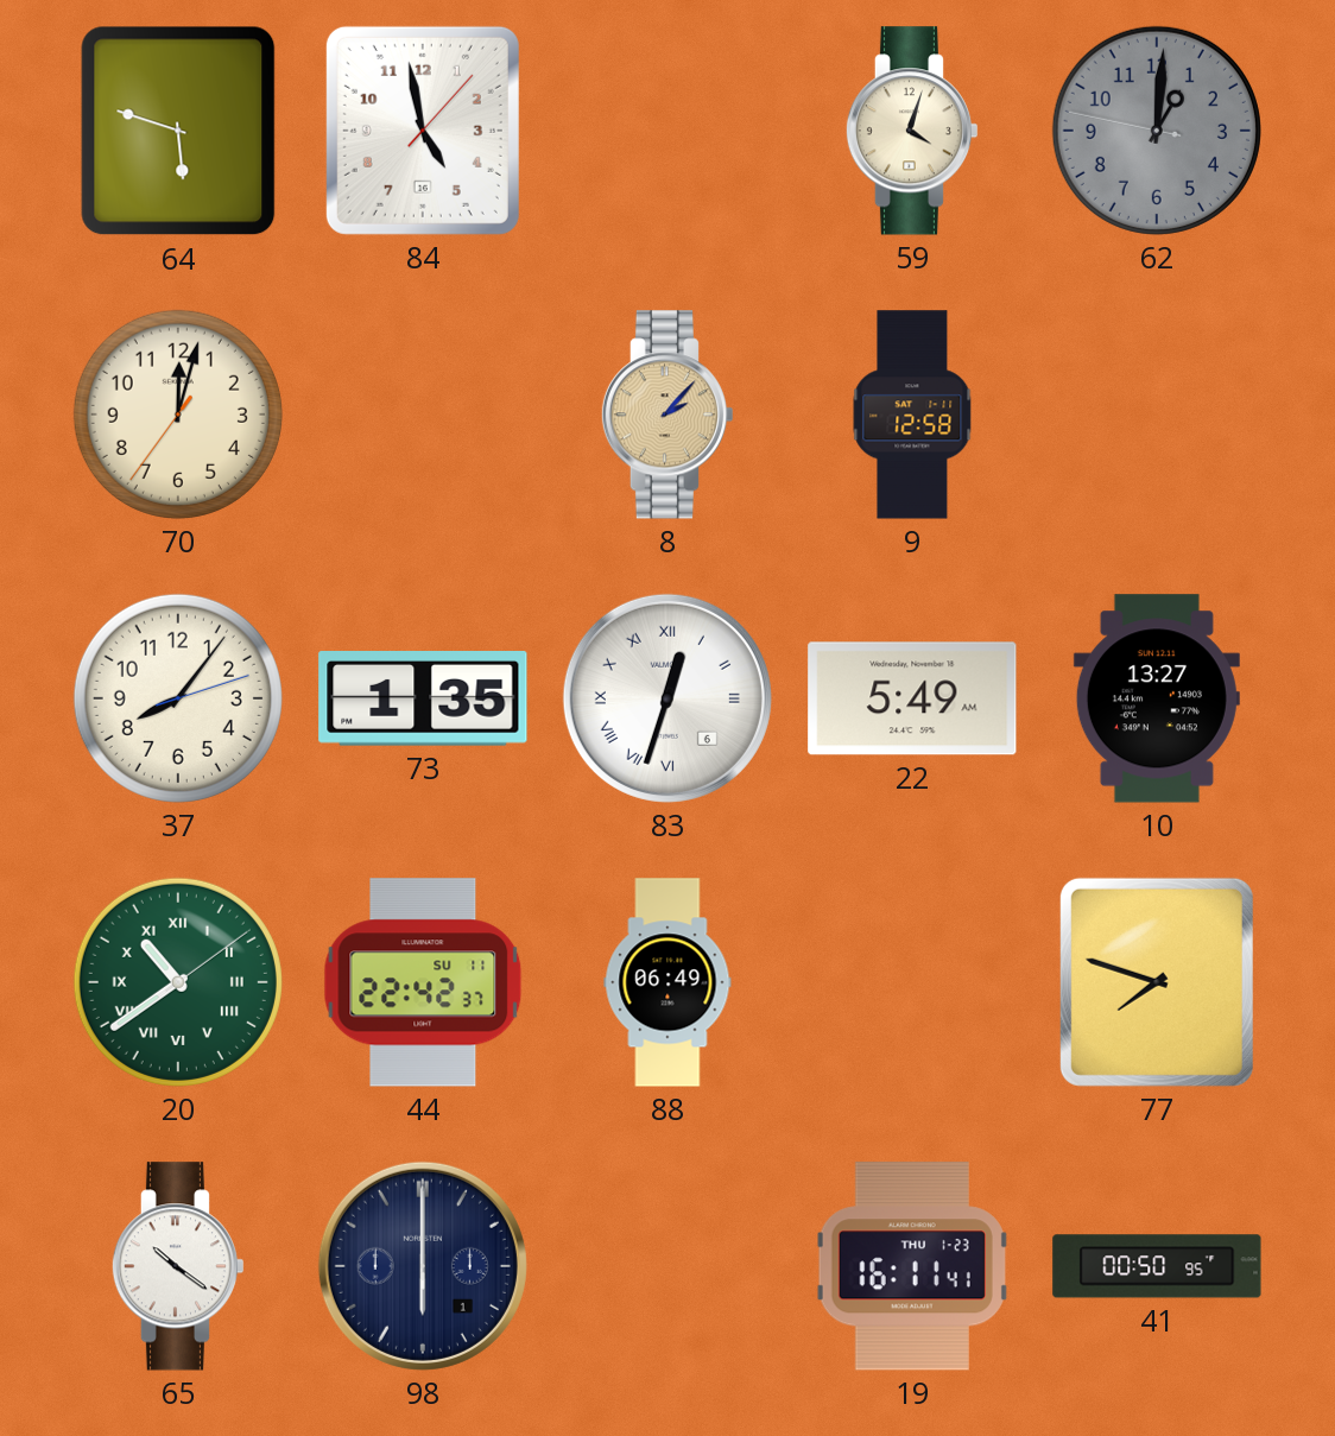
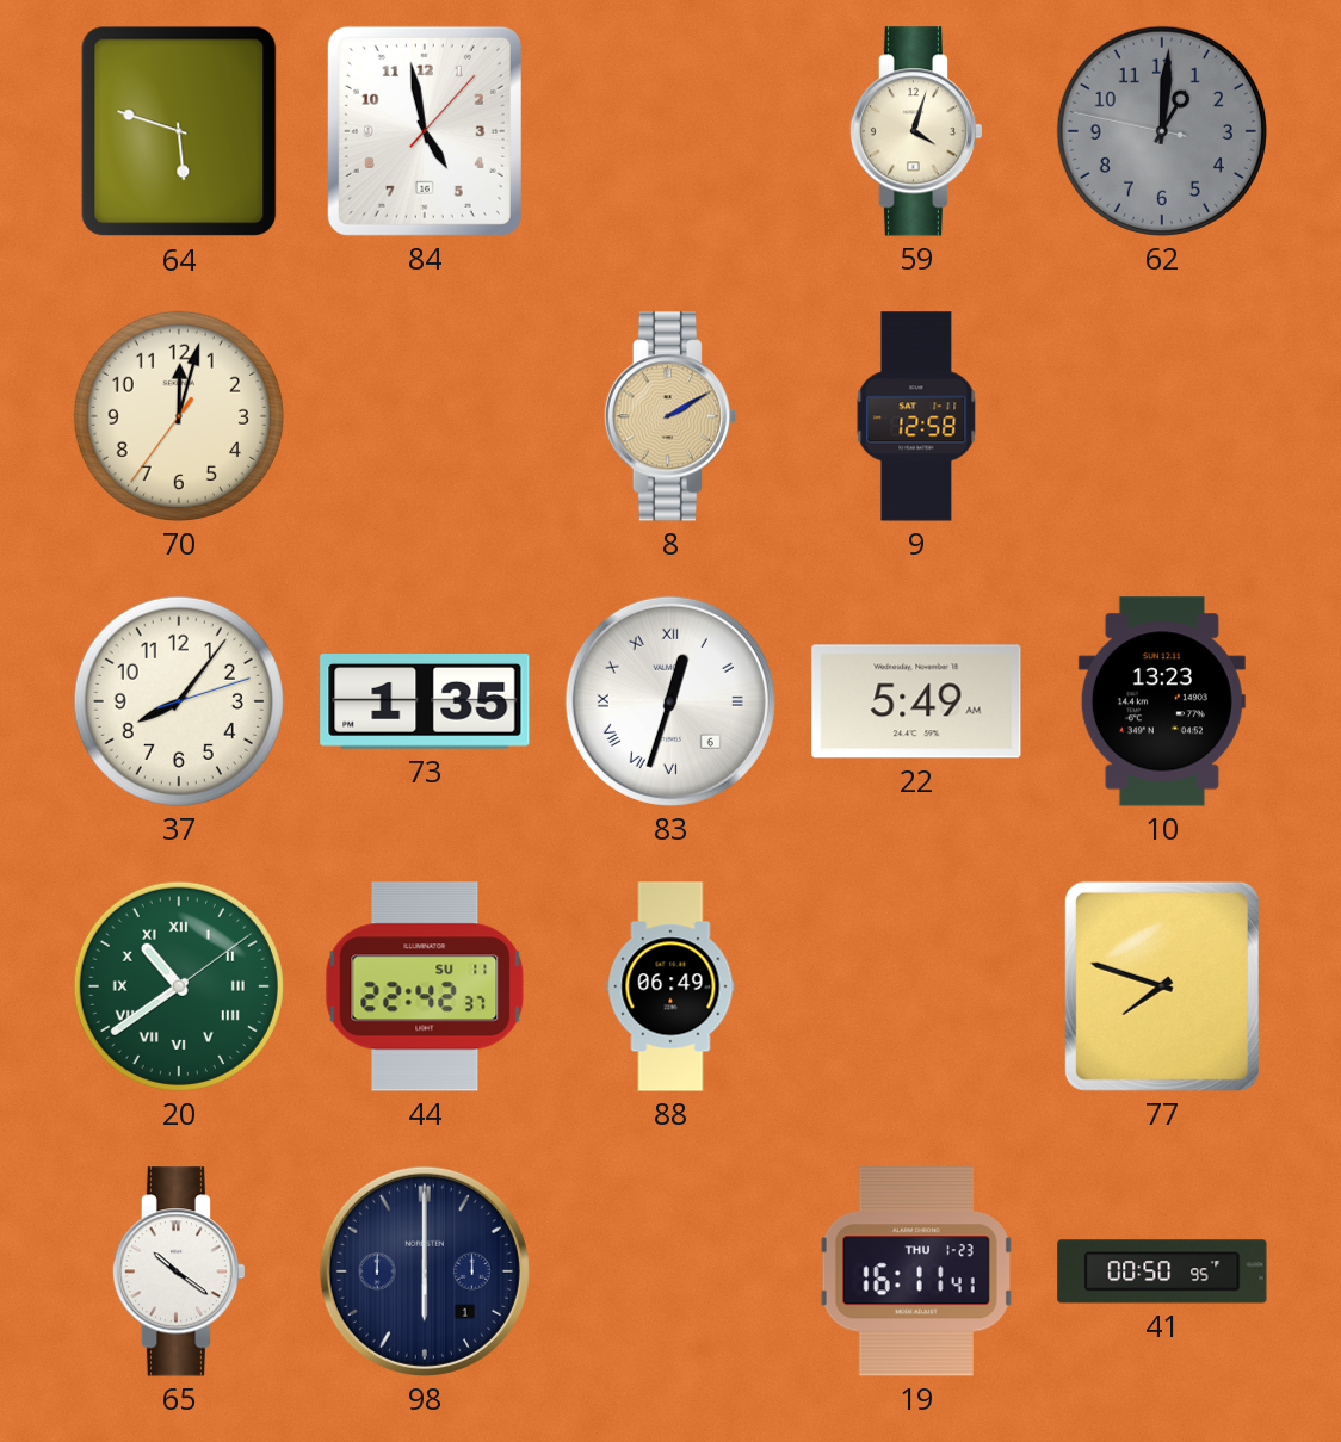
8: 2:07 -> 2:10
10: 13:27 -> 13:23
